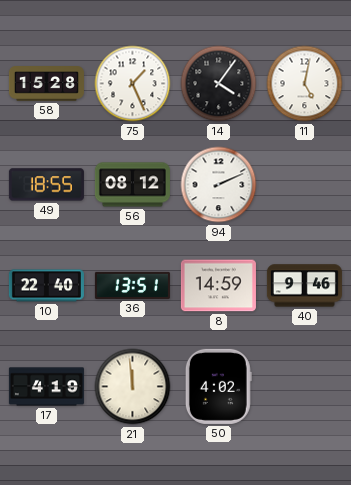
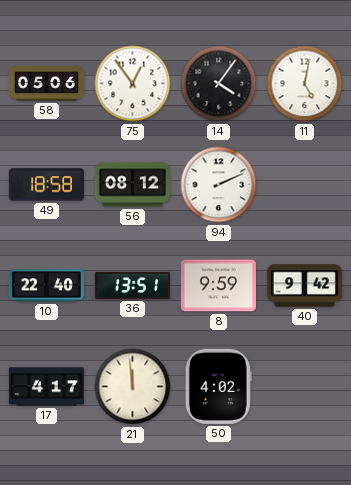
58: 15:28 -> 05:06
75: 1:26 -> 12:54
49: 18:55 -> 18:58
8: 14:59 -> 9:59
40: 9:46 -> 9:42
17: 4:19 -> 4:17
